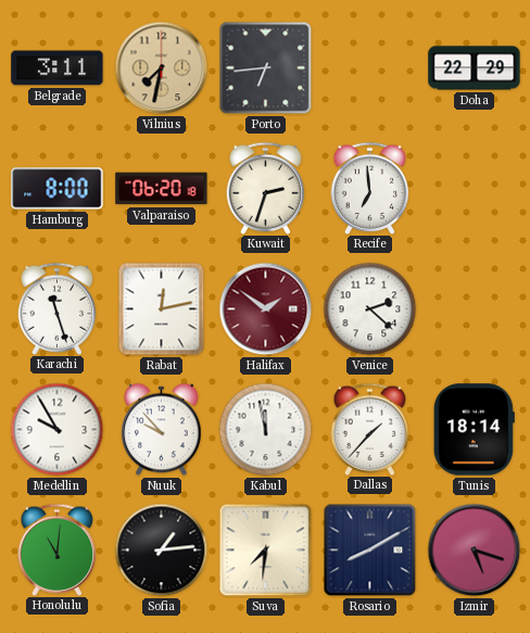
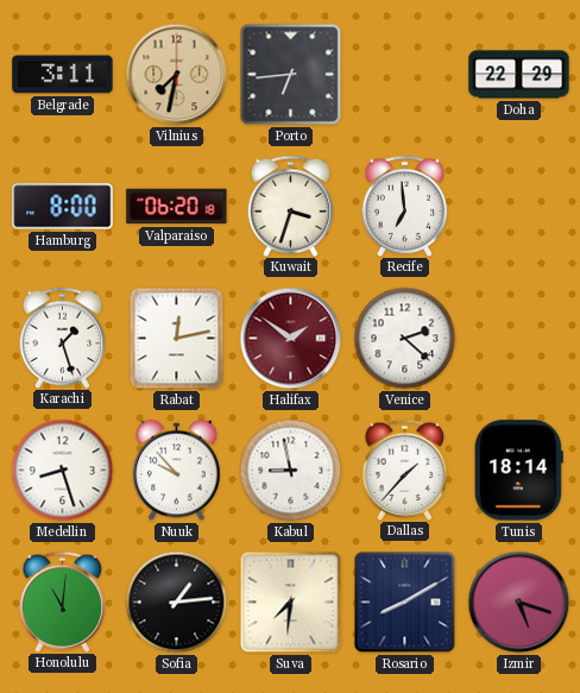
Kuwait: 2:33 -> 3:33
Karachi: 11:27 -> 1:27
Medellin: 9:55 -> 8:27
Kabul: 11:58 -> 8:58
